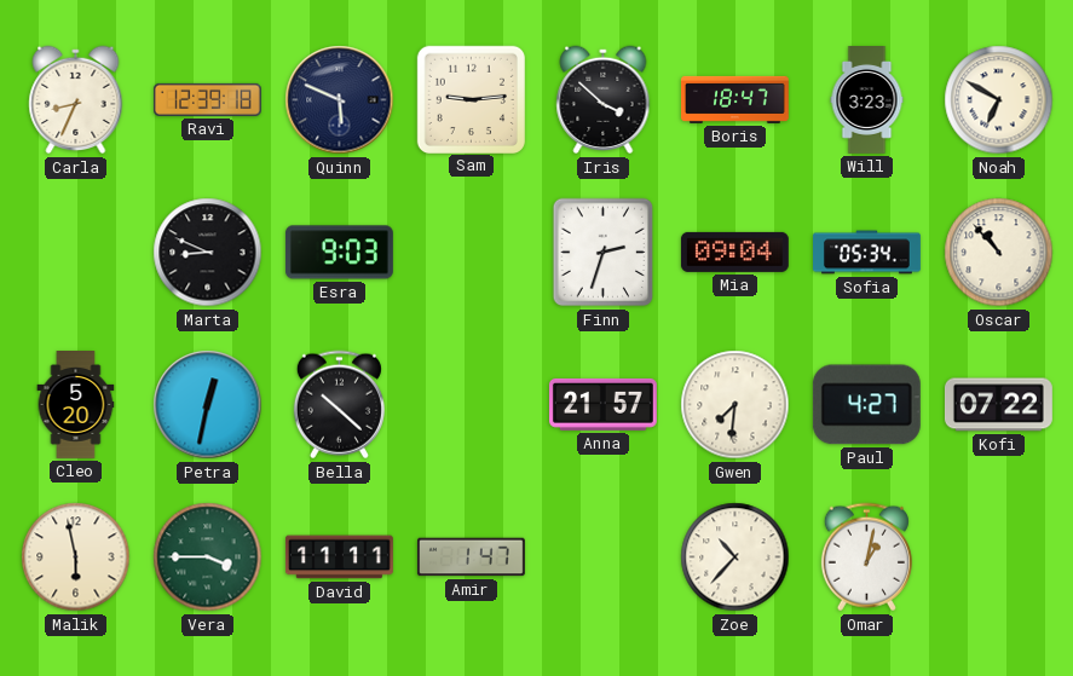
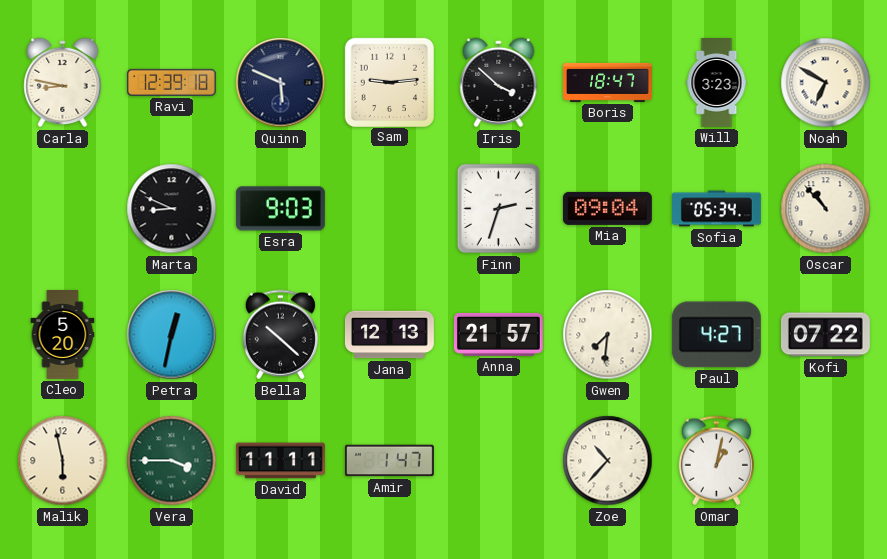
Carla: 8:34 -> 8:47
Jana: none -> 12:13
